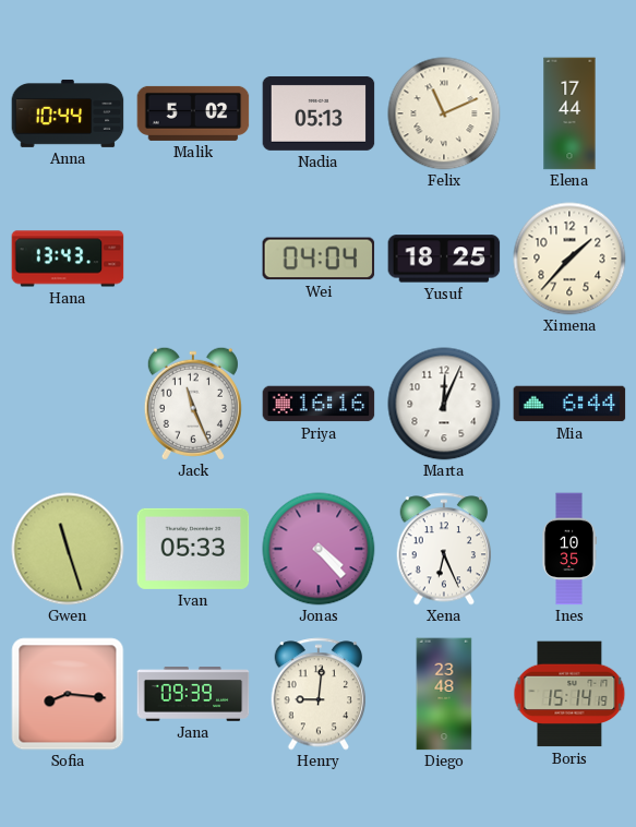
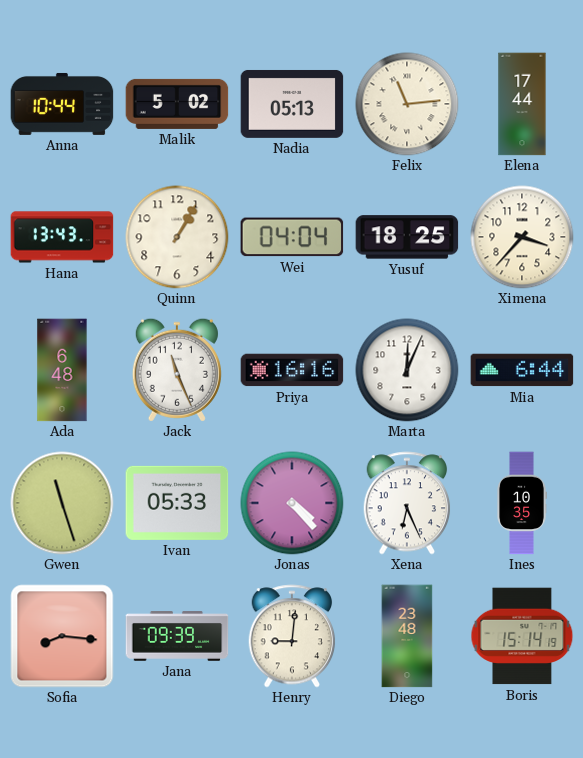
Felix: 11:11 -> 11:14
Quinn: none -> 1:05
Ximena: 1:37 -> 3:37
Ada: none -> 6:48
